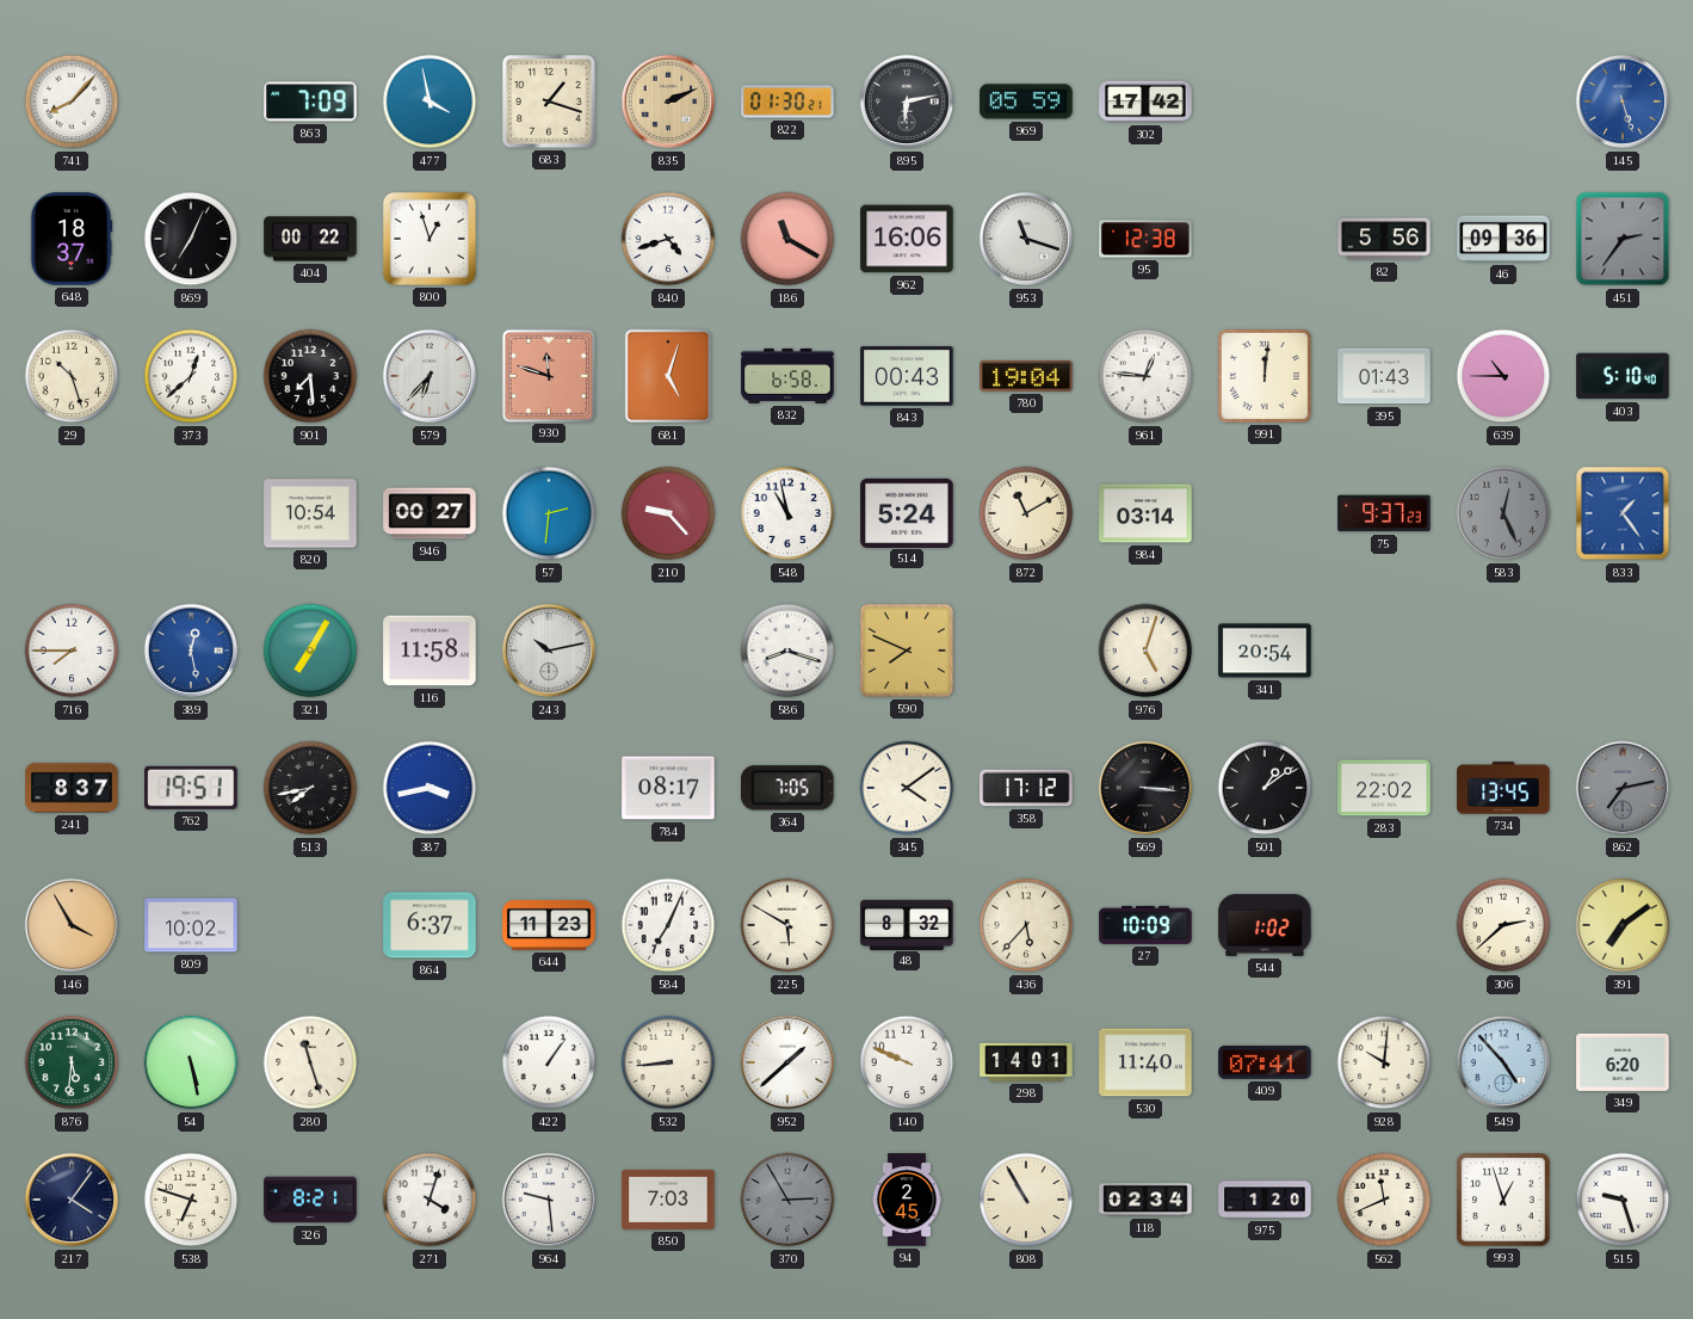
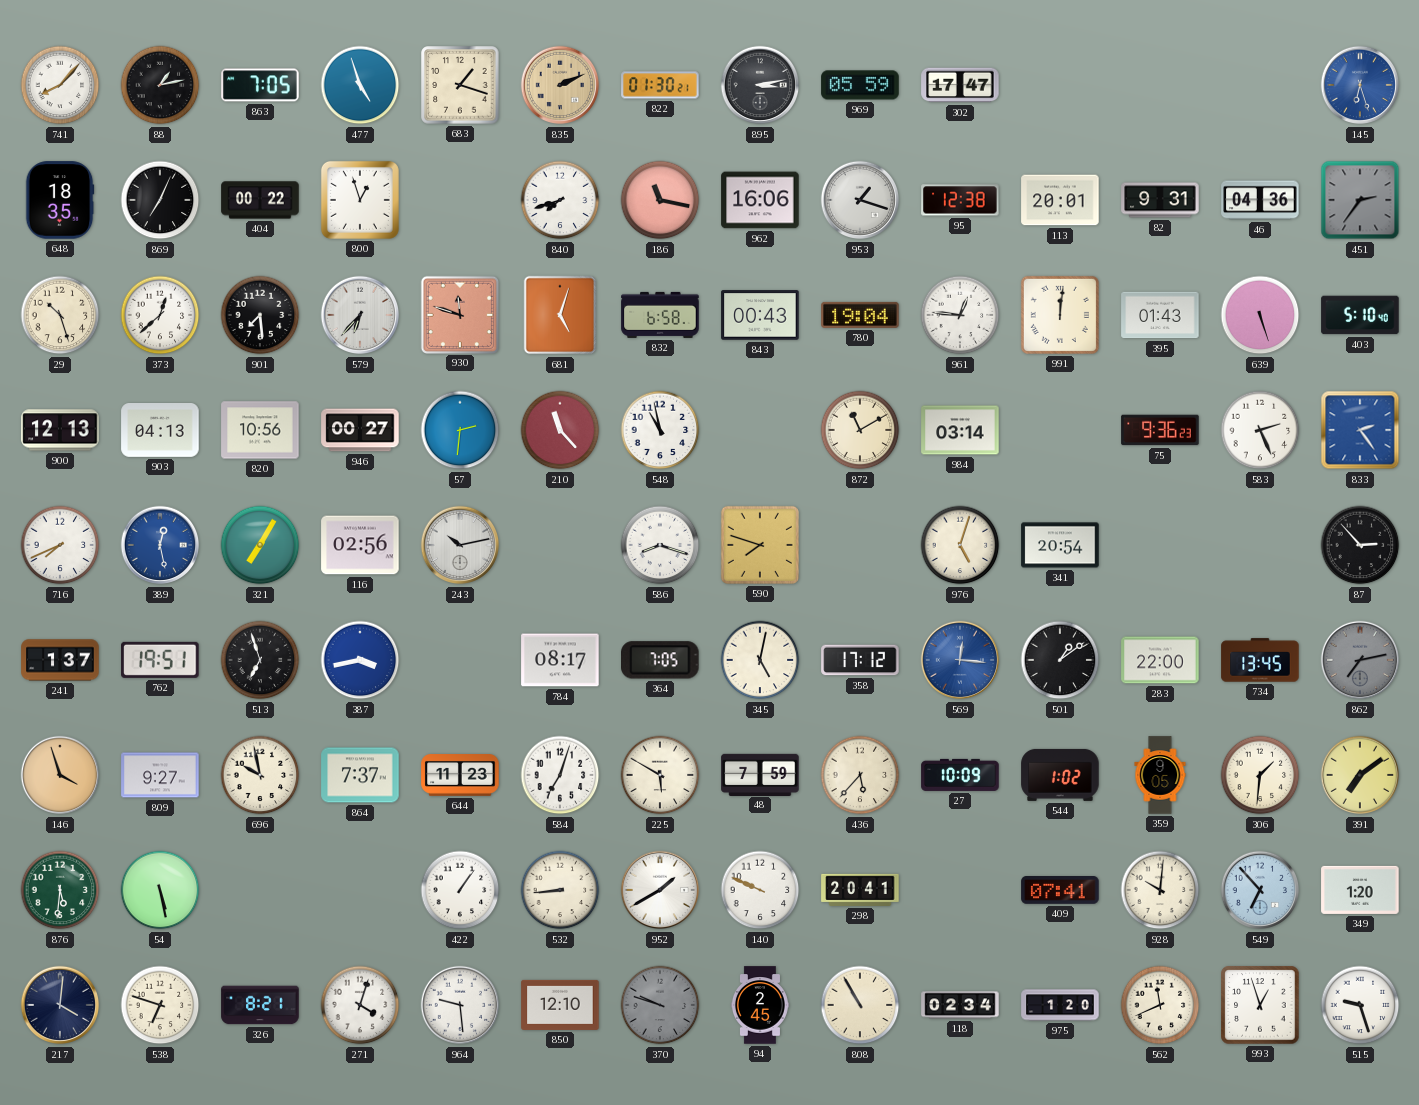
88: none -> 1:13
863: 7:09 -> 7:05
477: 3:58 -> 4:57
895: 6:13 -> 3:13
302: 17:42 -> 17:47
145: 5:27 -> 6:27
648: 18:37 -> 18:35
840: 4:42 -> 7:42
186: 11:20 -> 11:17
953: 11:18 -> 1:18
113: none -> 20:01
82: 5:56 -> 9:31
46: 09:36 -> 04:36
639: 10:45 -> 5:27
900: none -> 12:13
903: none -> 04:13
820: 10:54 -> 10:56
210: 9:23 -> 11:23
514: 5:24 -> none
75: 9:37 -> 9:36
583: 12:26 -> 2:26
583 dial: grey -> white
833: 1:24 -> 2:24
716: 7:45 -> 7:41
116: 11:58 -> 02:56
590: 7:49 -> 7:48
87: none -> 2:53
241: 8:37 -> 1:37
513: 7:43 -> 6:57
345: 4:09 -> 5:02
569: 3:16 -> 12:16
569 dial: black -> blue
283: 22:02 -> 22:00
146: 3:55 -> 3:57
809: 10:02 -> 9:27
696: none -> 9:58
864: 6:37 -> 7:37
584: 7:04 -> 7:03
48: 8:32 -> 7:59
359: none -> 9:05
306: 2:38 -> 1:31
280: 11:27 -> none
952: 1:38 -> 1:40
298: 14:01 -> 20:41
530: 11:40 -> none
549: 4:53 -> 6:53
349: 6:20 -> 1:20
217: 4:06 -> 4:01
850: 7:03 -> 12:10
370: 2:55 -> 9:48
